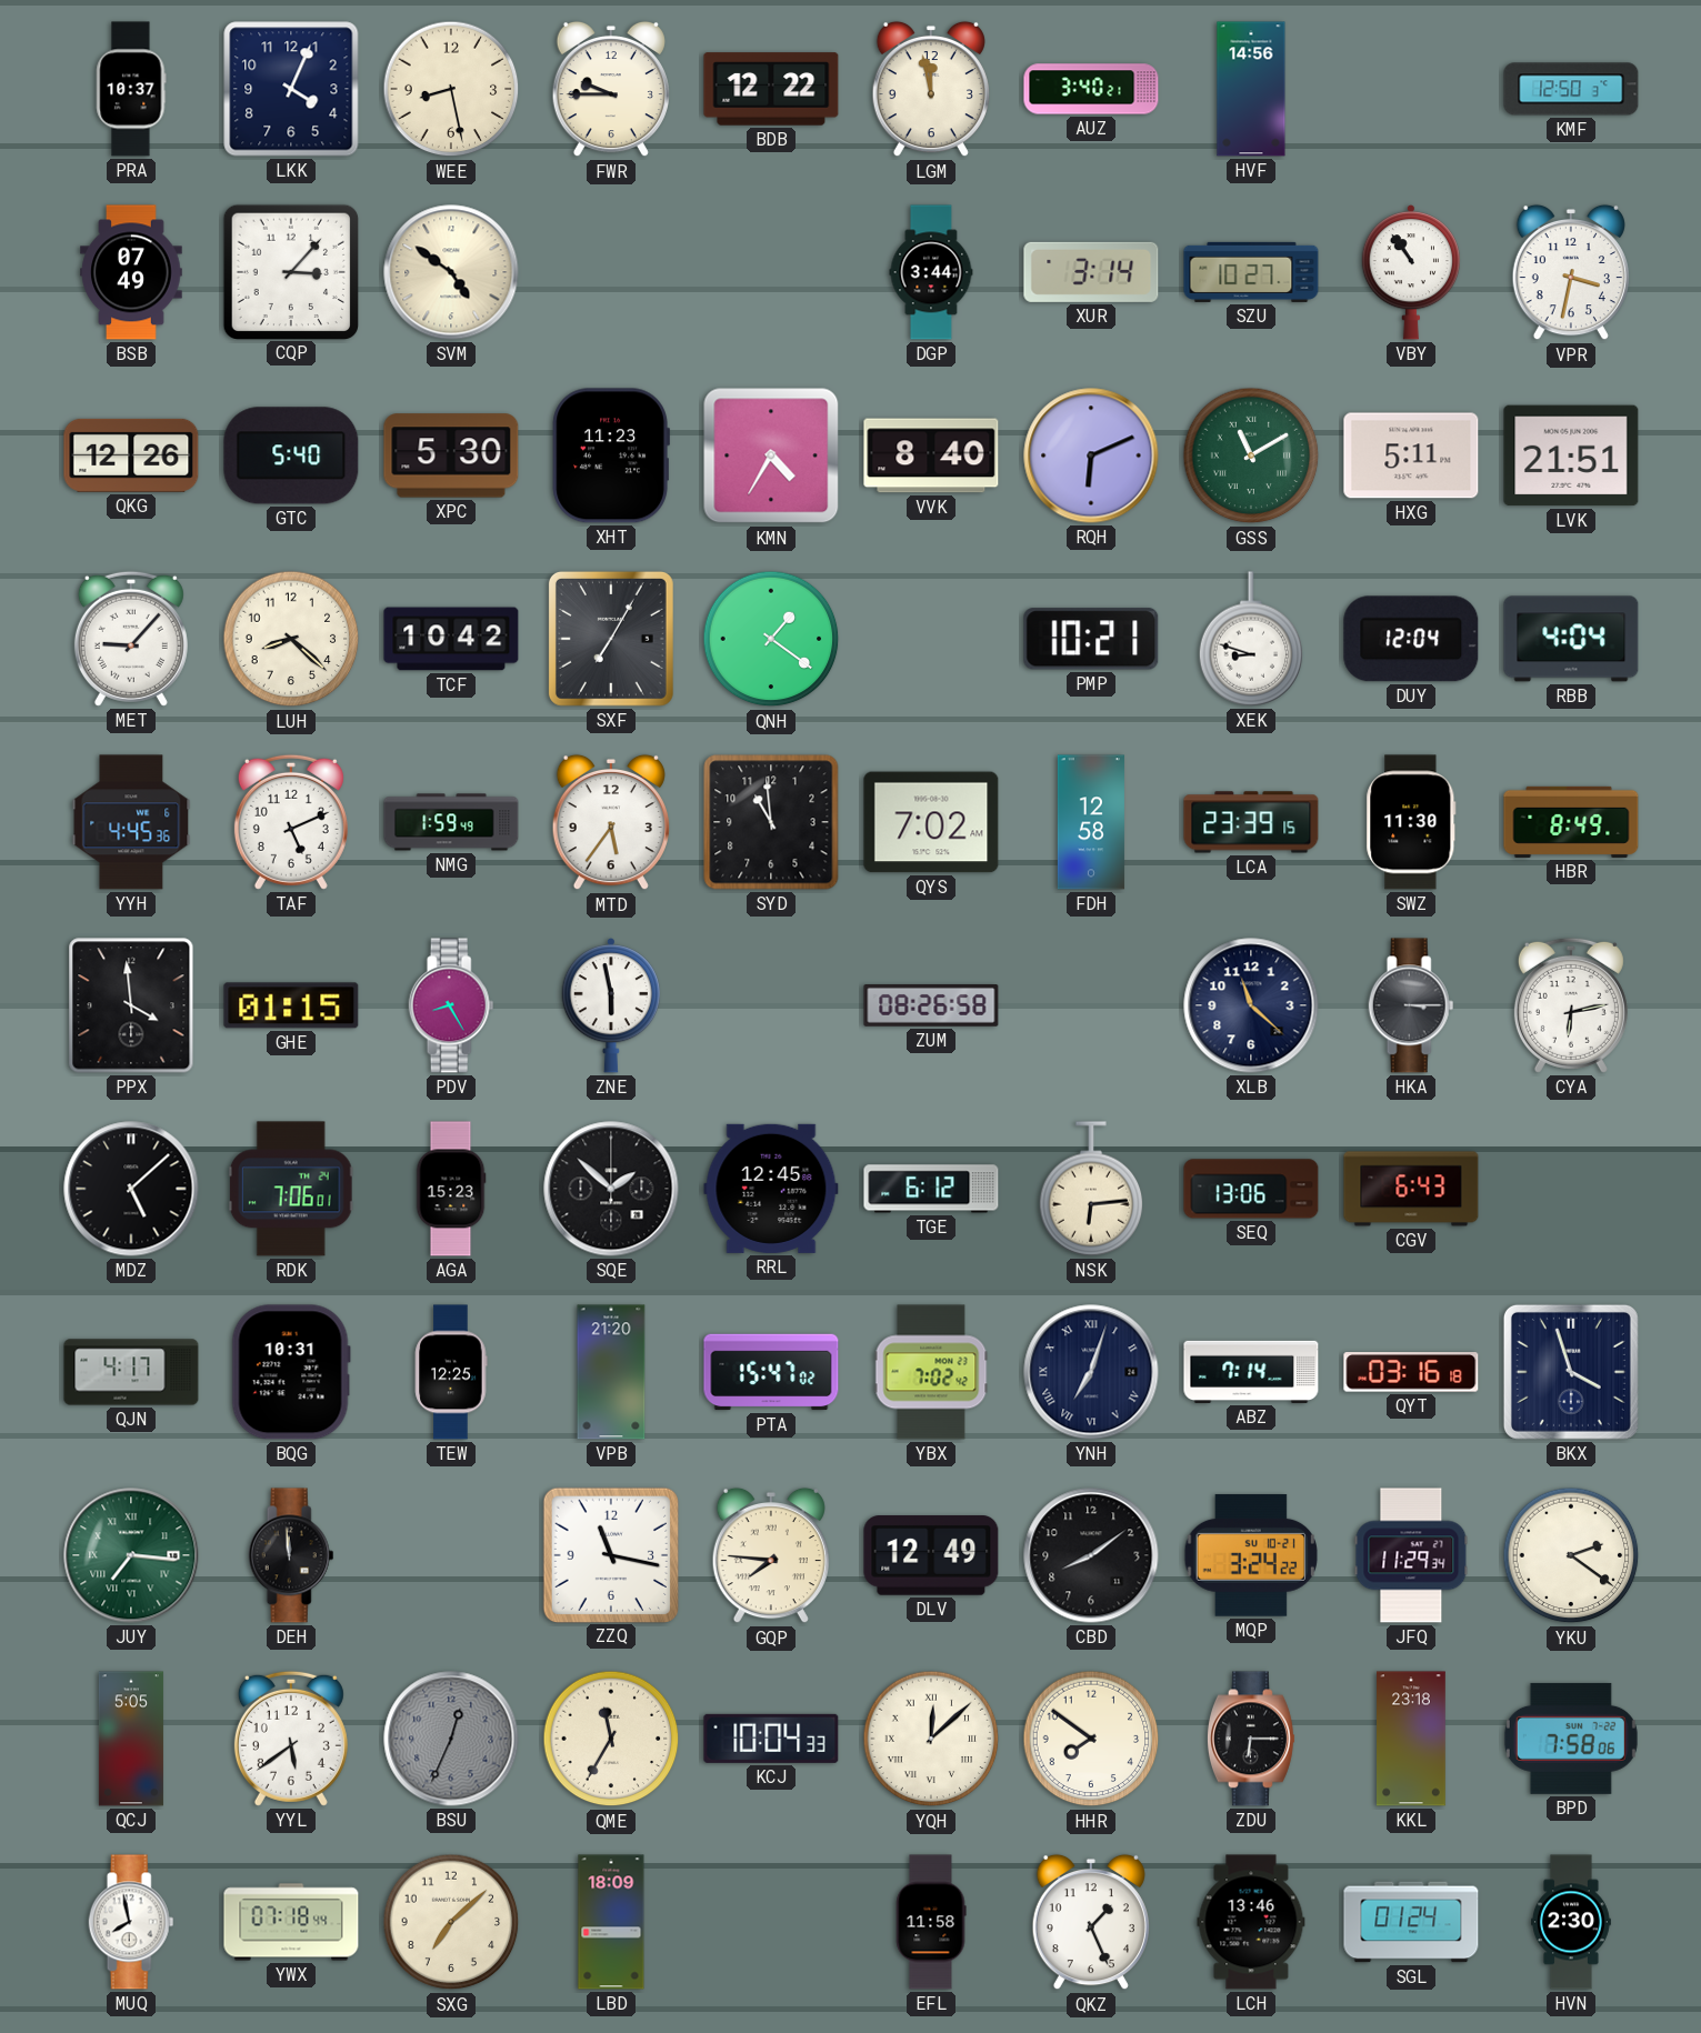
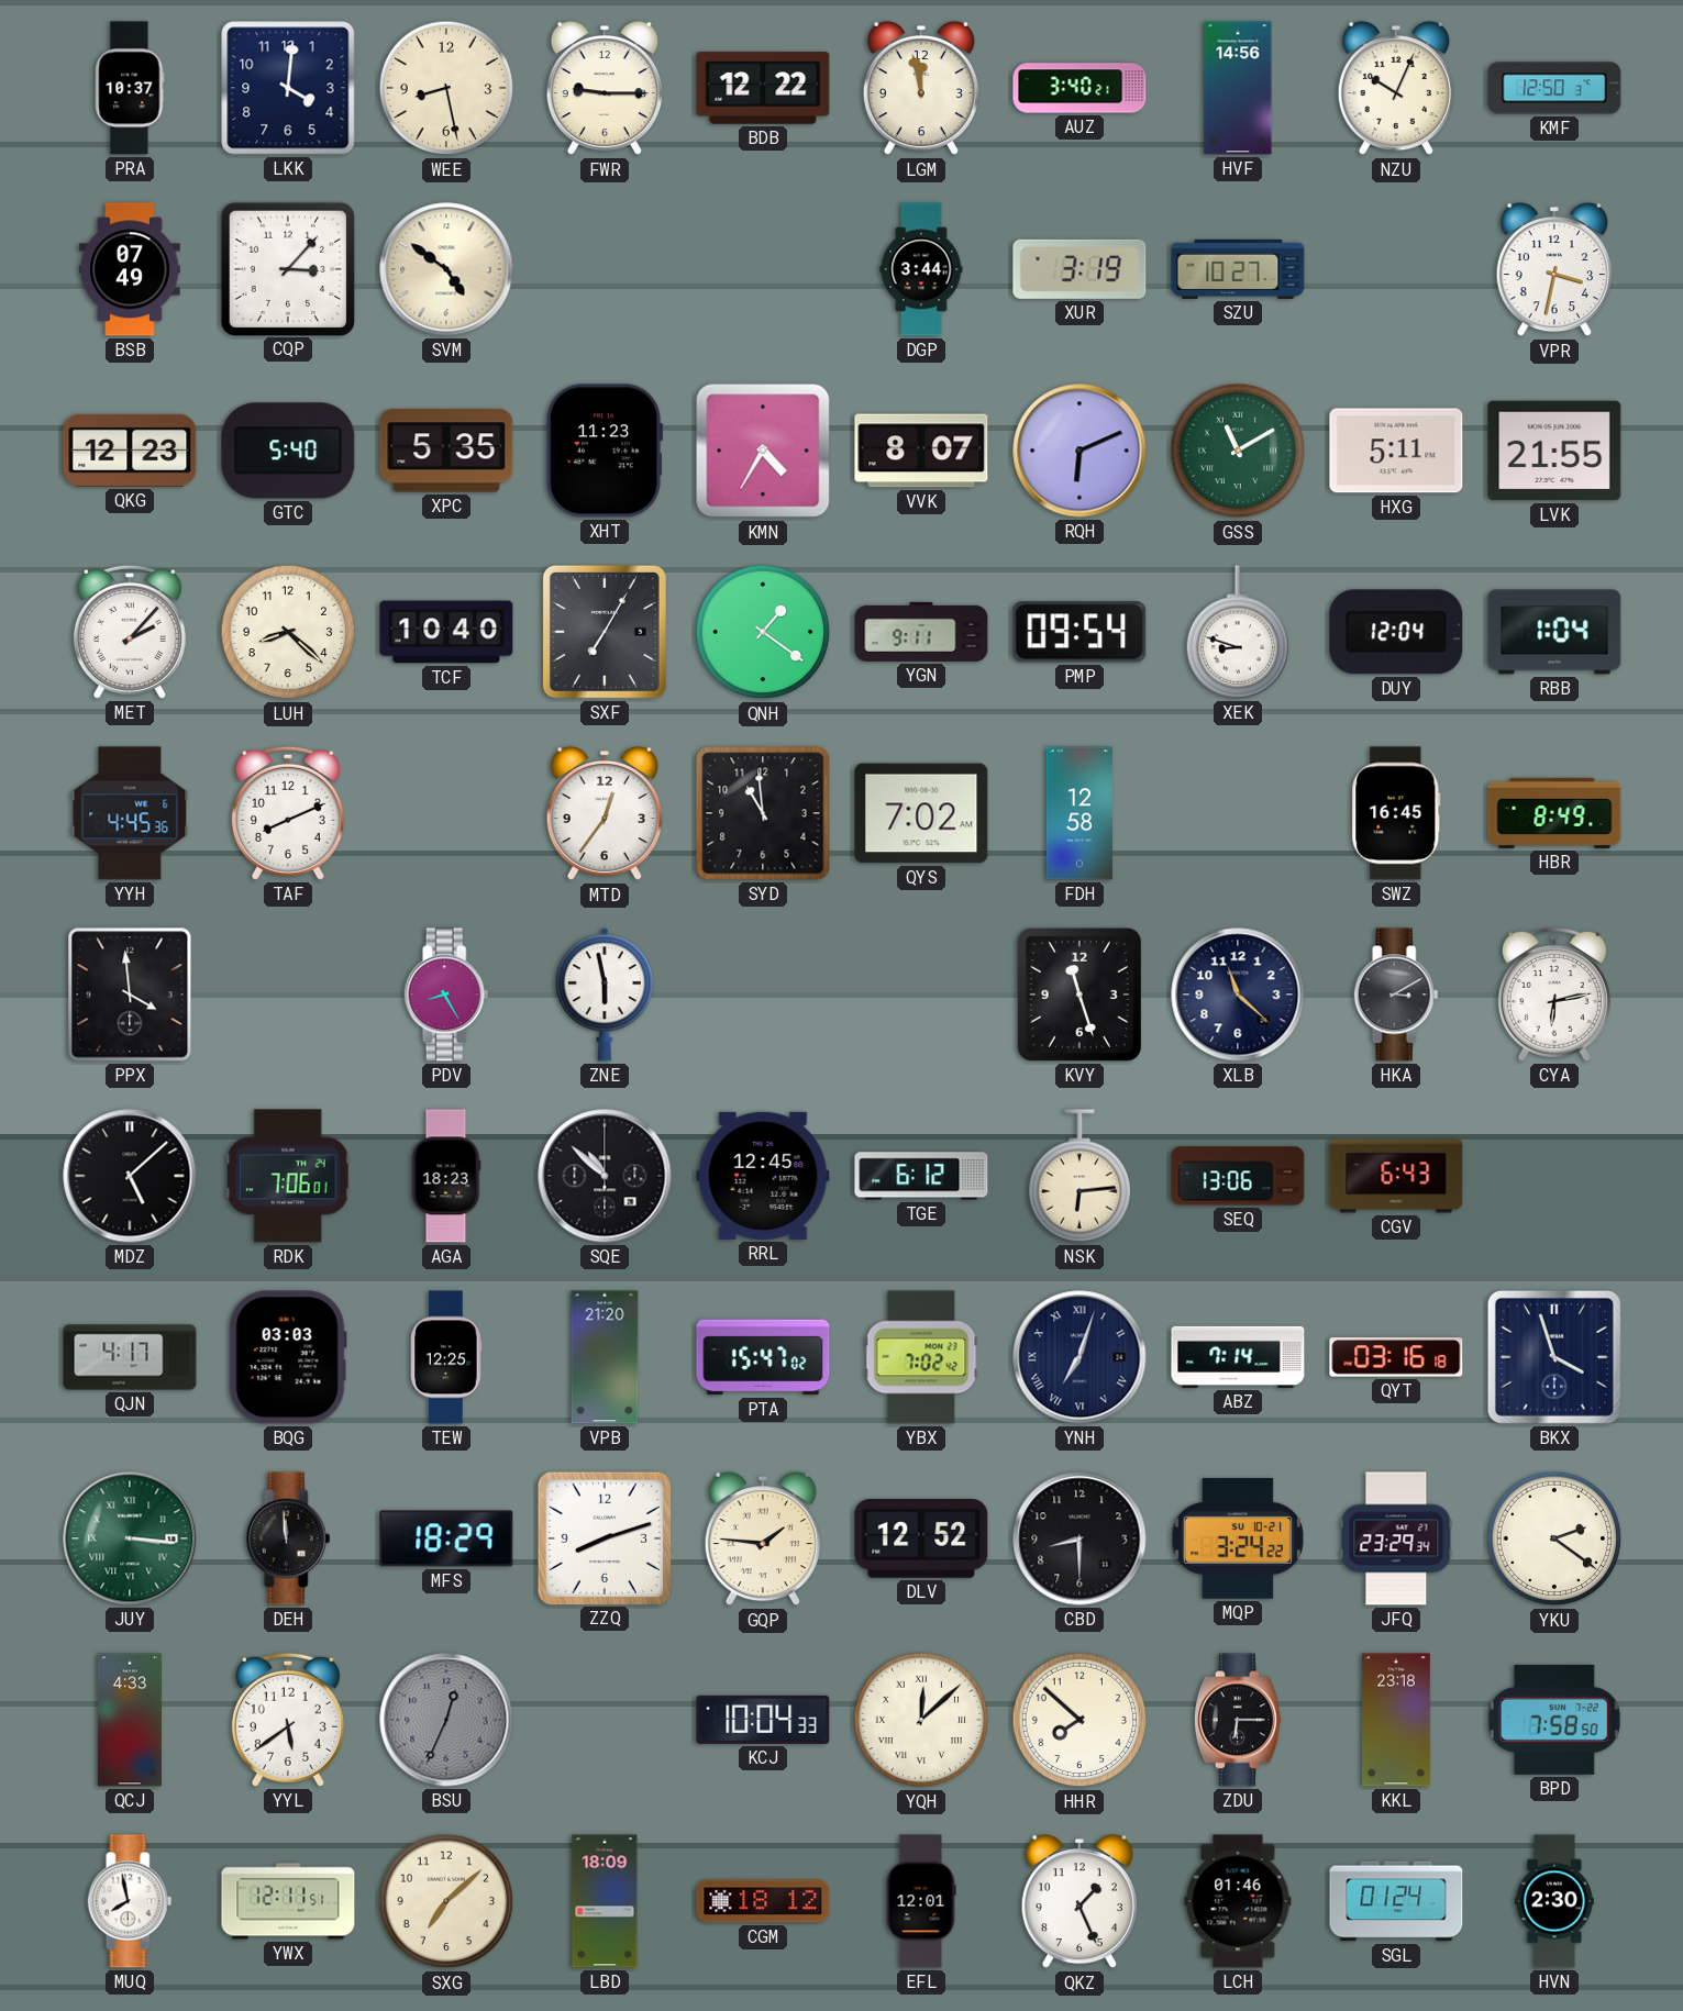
LKK: 4:04 -> 4:01
FWR: 9:45 -> 9:15
NZU: none -> 10:04
XUR: 3:14 -> 3:19
VBY: 10:54 -> none
QKG: 12:26 -> 12:23
XPC: 5:30 -> 5:35
VVK: 8:40 -> 8:07
LVK: 21:51 -> 21:55
MET: 9:07 -> 2:07
TCF: 10:42 -> 10:40
YGN: none -> 9:11
PMP: 10:21 -> 09:54
RBB: 4:04 -> 1:04
TAF: 5:11 -> 8:11
NMG: 1:59 -> none
MTD: 5:36 -> 12:36
LCA: 23:39 -> none
SWZ: 11:30 -> 16:45
GHE: 01:15 -> none
ZUM: 08:26 -> none
KVY: none -> 11:27
HKA: 3:15 -> 3:10
AGA: 15:23 -> 18:23
SQE: 1:52 -> 10:52
BQG: 10:31 -> 03:03
JUY: 7:16 -> 3:16
MFS: none -> 18:29
ZZQ: 11:17 -> 8:12
GQP: 7:46 -> 1:46
DLV: 12:49 -> 12:52
CBD: 8:09 -> 8:30
JFQ: 11:29 -> 23:29
QCJ: 5:05 -> 4:33
QME: 11:35 -> none
HHR: 7:51 -> 7:52
BPD: 7:58:06 -> 7:58:50
YWX: 07:18 -> 12:11
CGM: none -> 18:12
EFL: 11:58 -> 12:01
LCH: 13:46 -> 01:46
